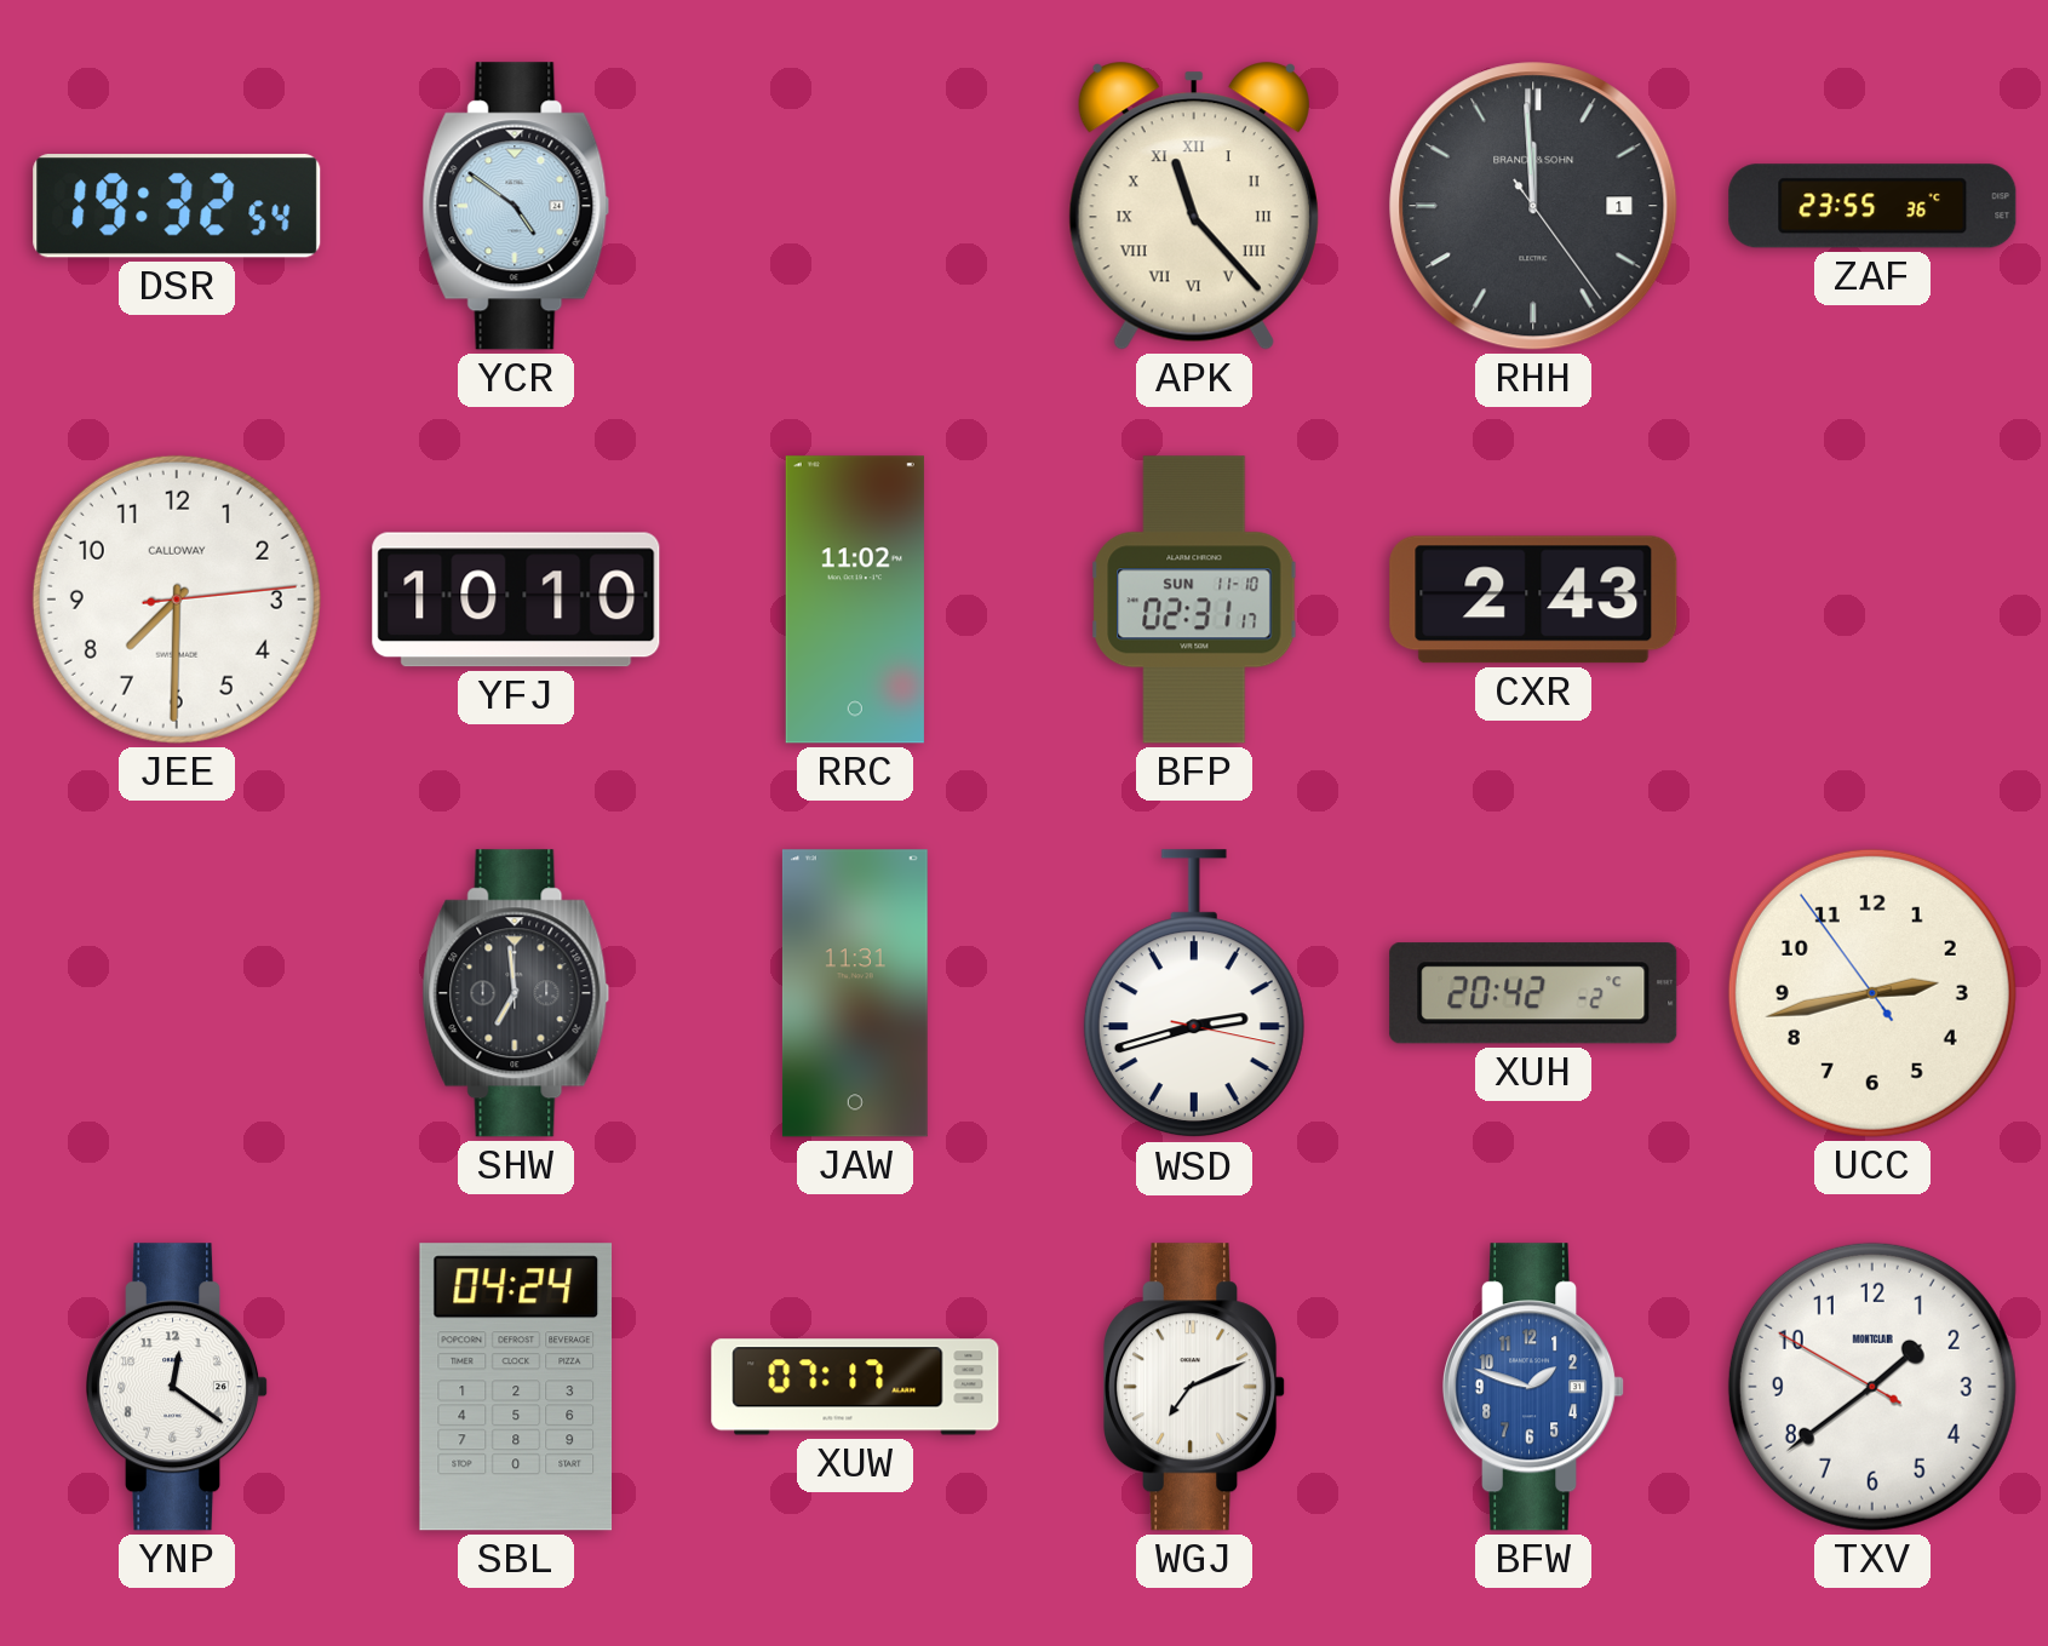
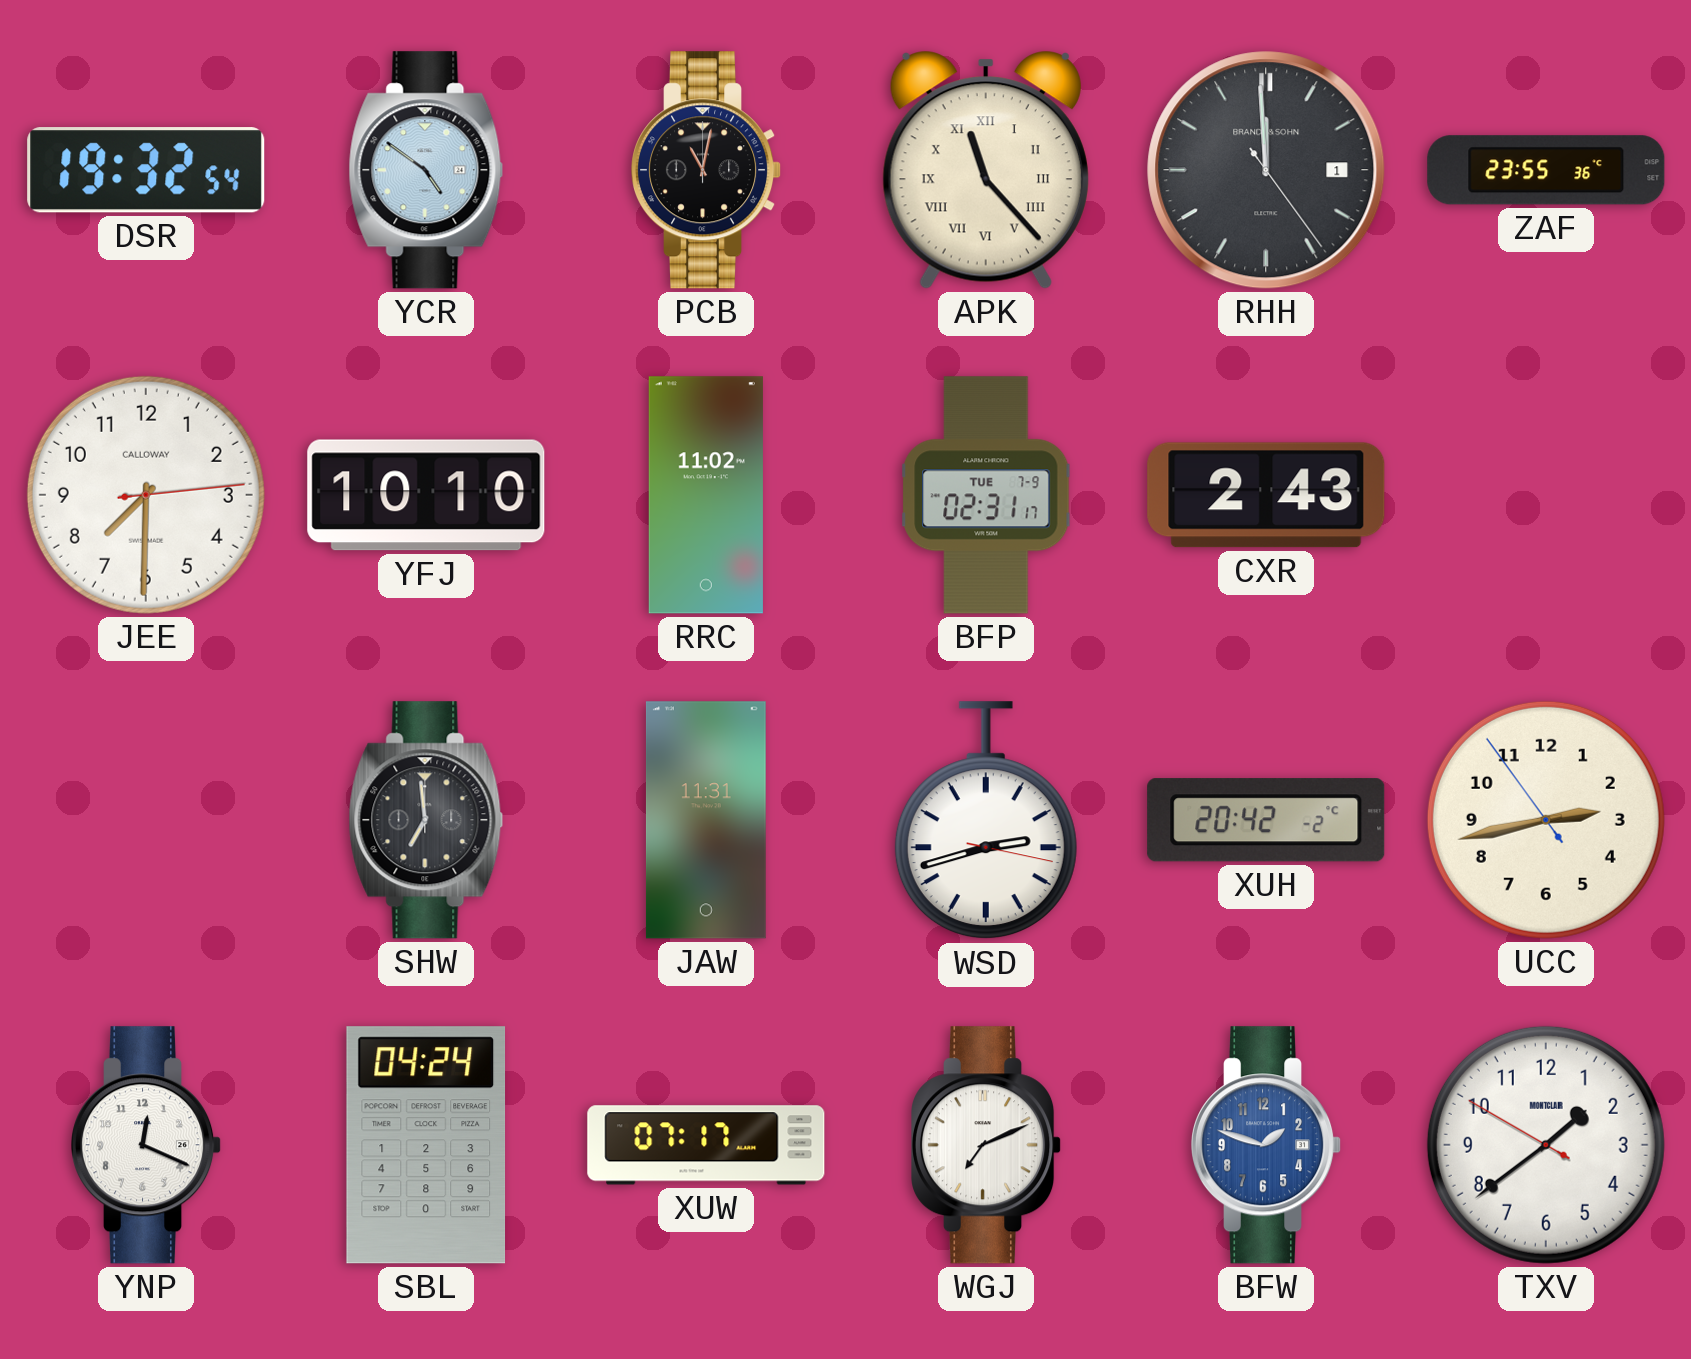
PCB: none -> 11:02
BFP date: SUN 11-10 -> TUE 7-9
YNP: 12:21 -> 12:19
